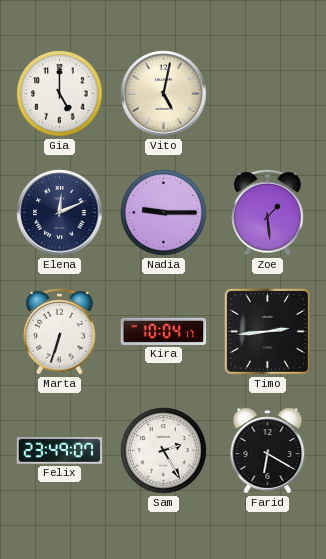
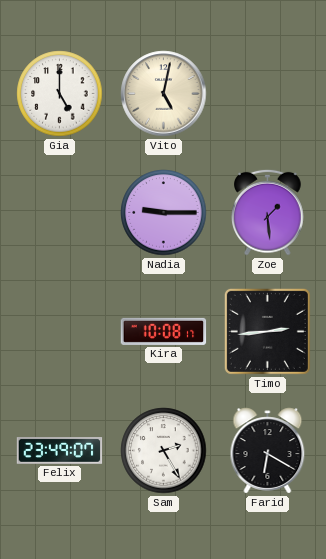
Elena: 12:11 -> none
Marta: 6:33 -> none
Kira: 10:04 -> 10:08
